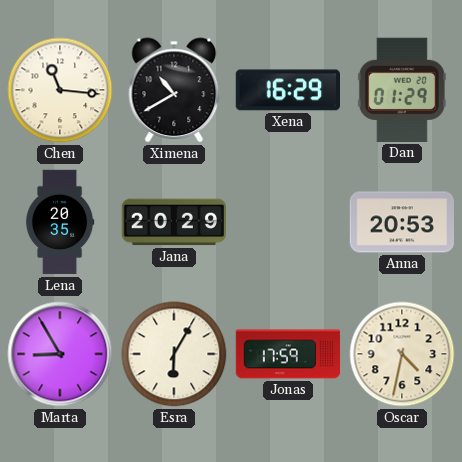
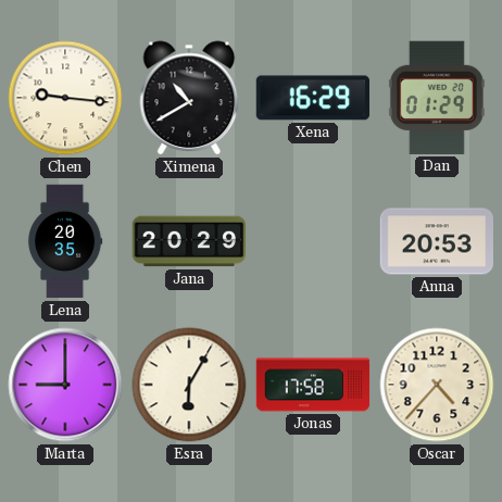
Chen: 11:16 -> 9:16
Marta: 8:55 -> 9:00
Jonas: 17:59 -> 17:58
Oscar: 4:32 -> 4:37
